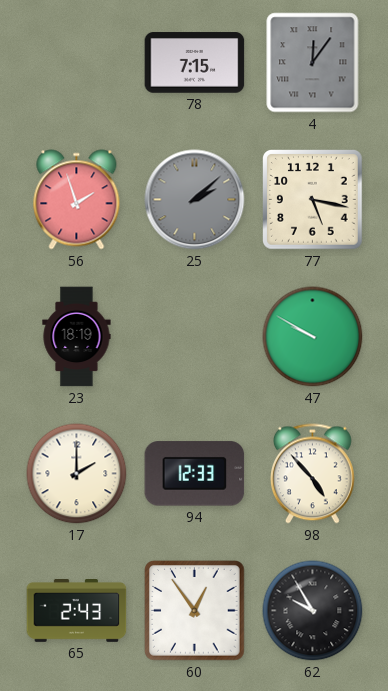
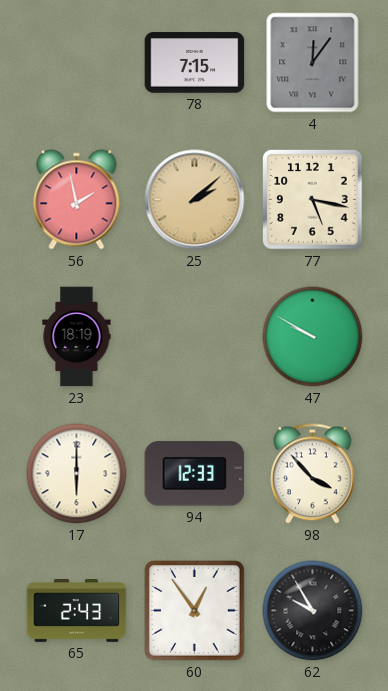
56: 1:57 -> 1:58
25 dial: grey -> champagne
17: 2:00 -> 6:00
98: 4:53 -> 3:53
